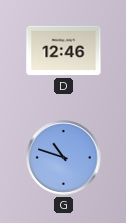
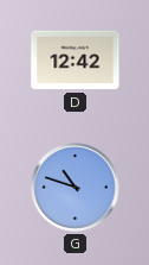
D: 12:46 -> 12:42
